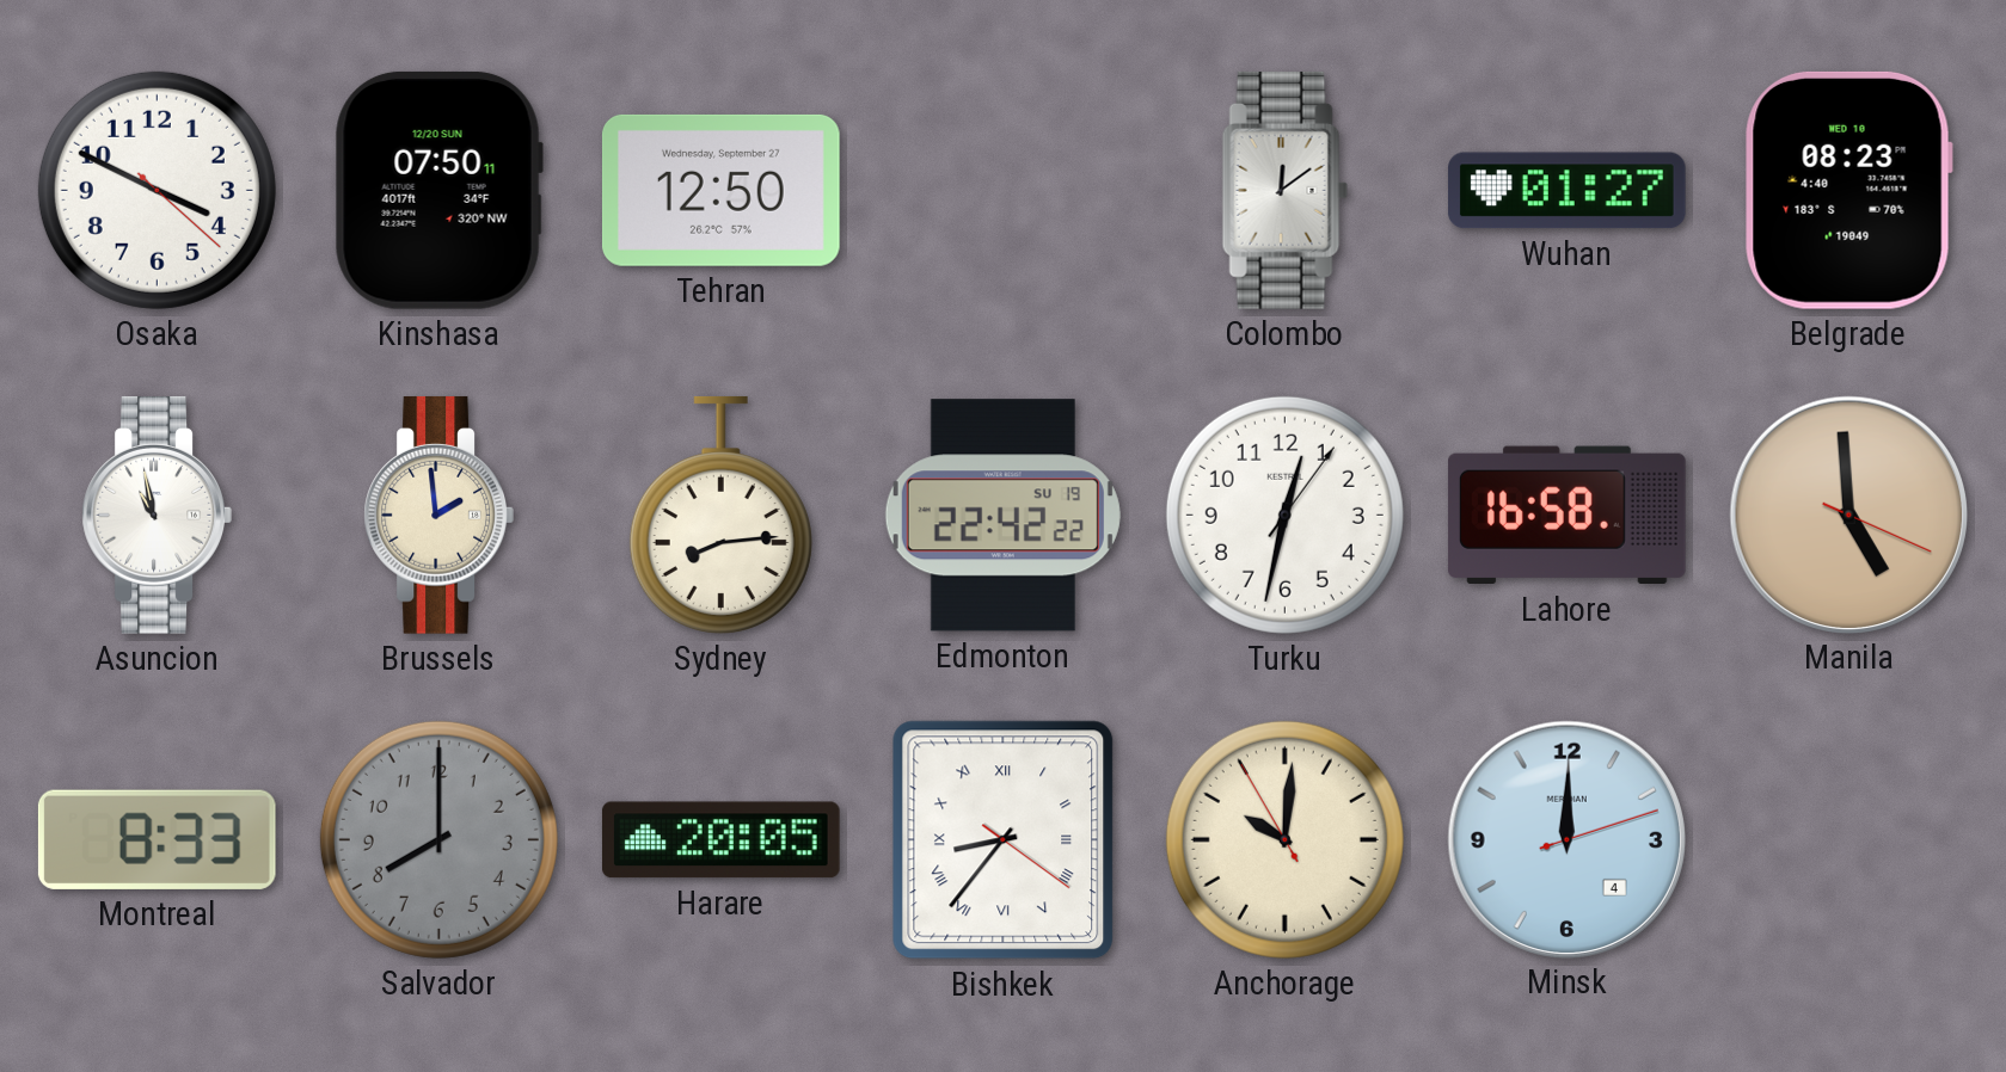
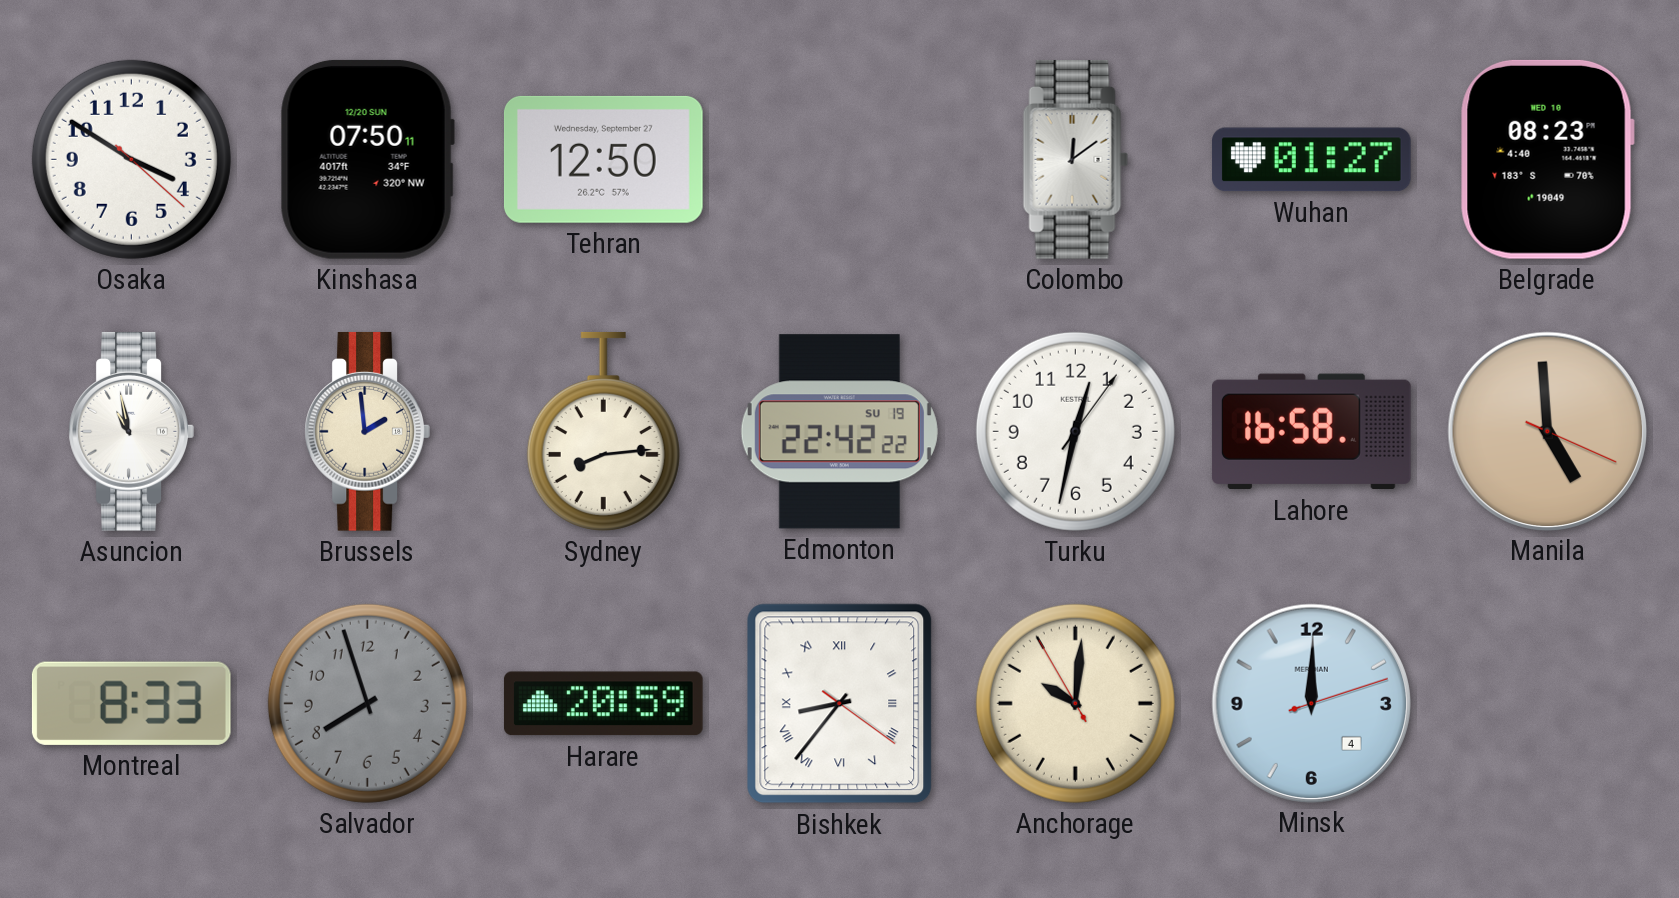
Osaka: 3:49 -> 3:50
Salvador: 8:00 -> 7:57
Harare: 20:05 -> 20:59
